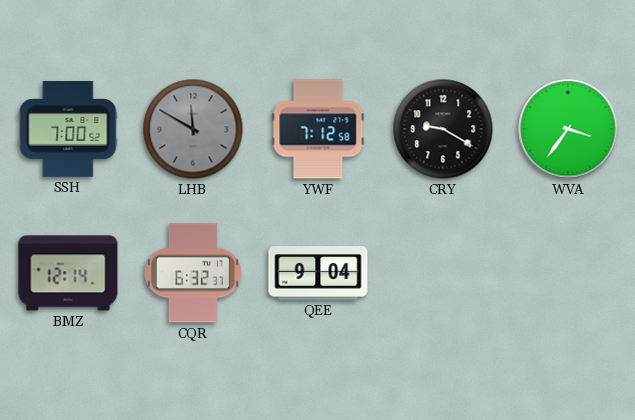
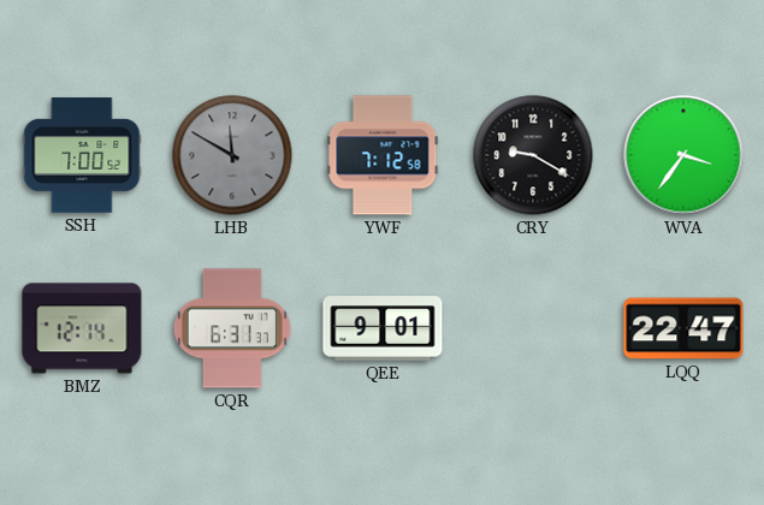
CQR: 6:32 -> 6:31
QEE: 9:04 -> 9:01
LQQ: none -> 22:47
